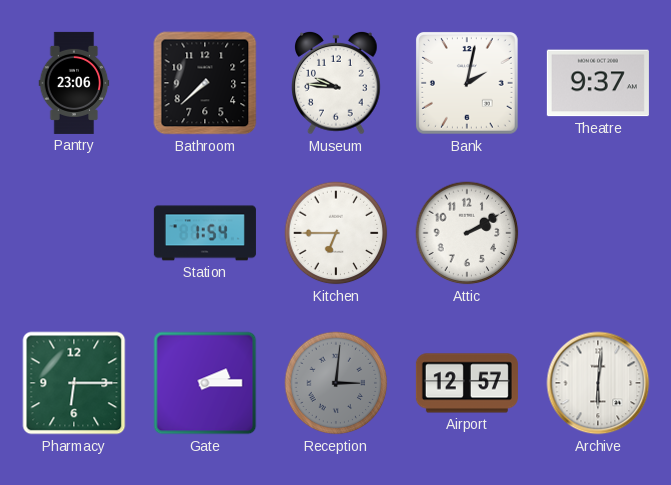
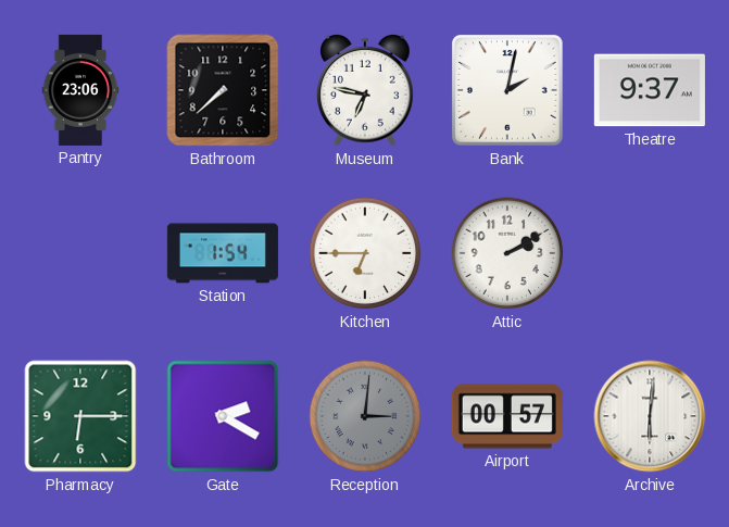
Museum: 9:46 -> 6:47
Gate: 2:15 -> 2:20
Airport: 12:57 -> 00:57
